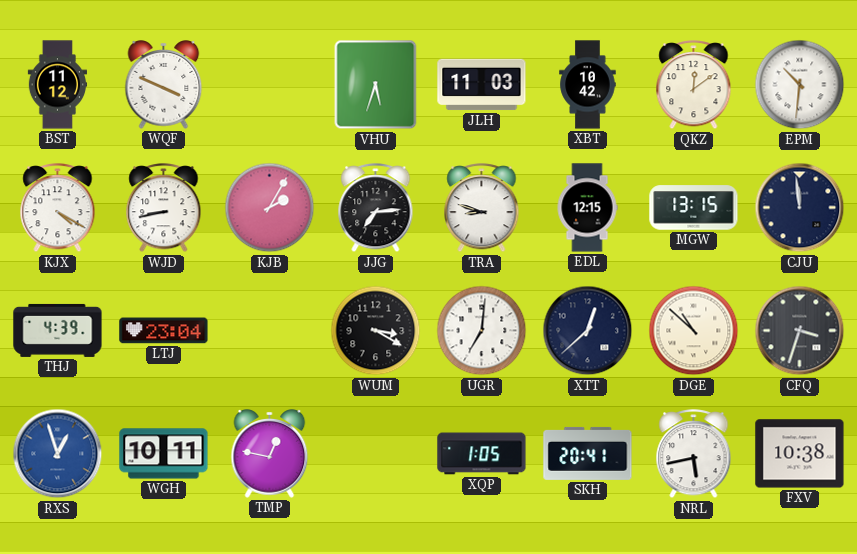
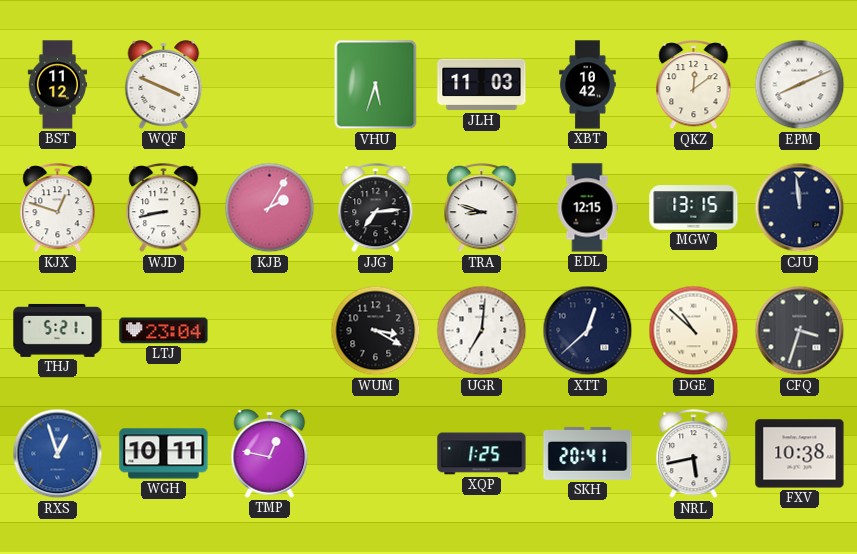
EPM: 10:31 -> 8:11
KJX: 4:20 -> 12:48
THJ: 4:39 -> 5:21
XQP: 1:05 -> 1:25
